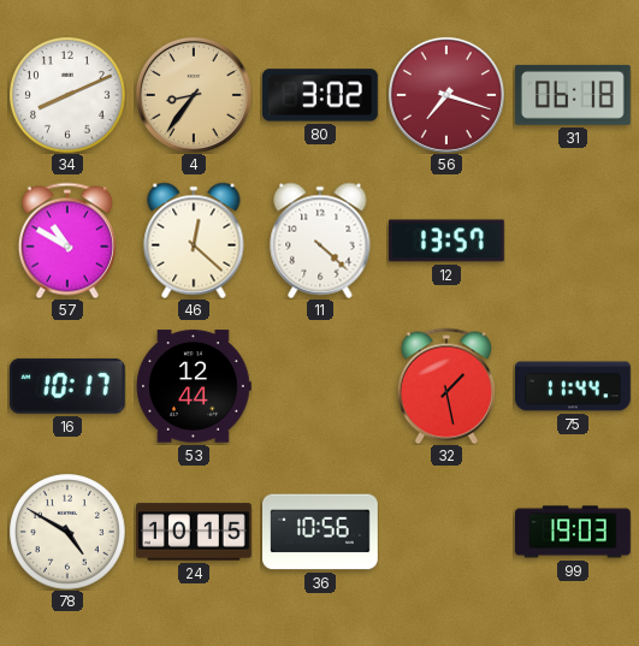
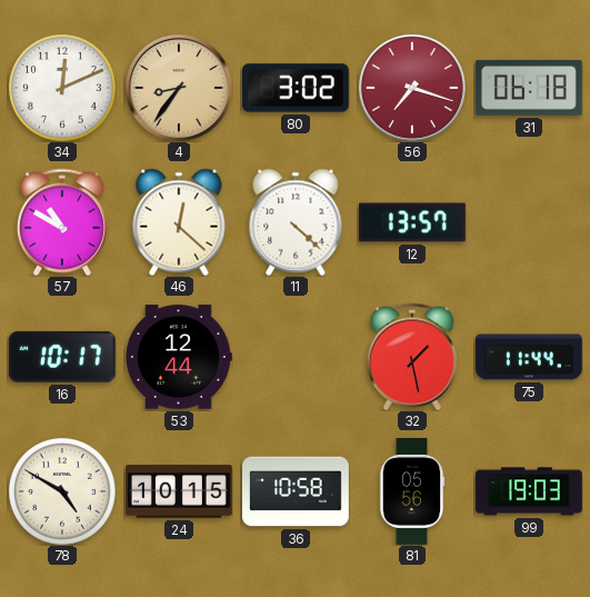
34: 8:11 -> 12:11
36: 10:56 -> 10:58
81: none -> 05:56
